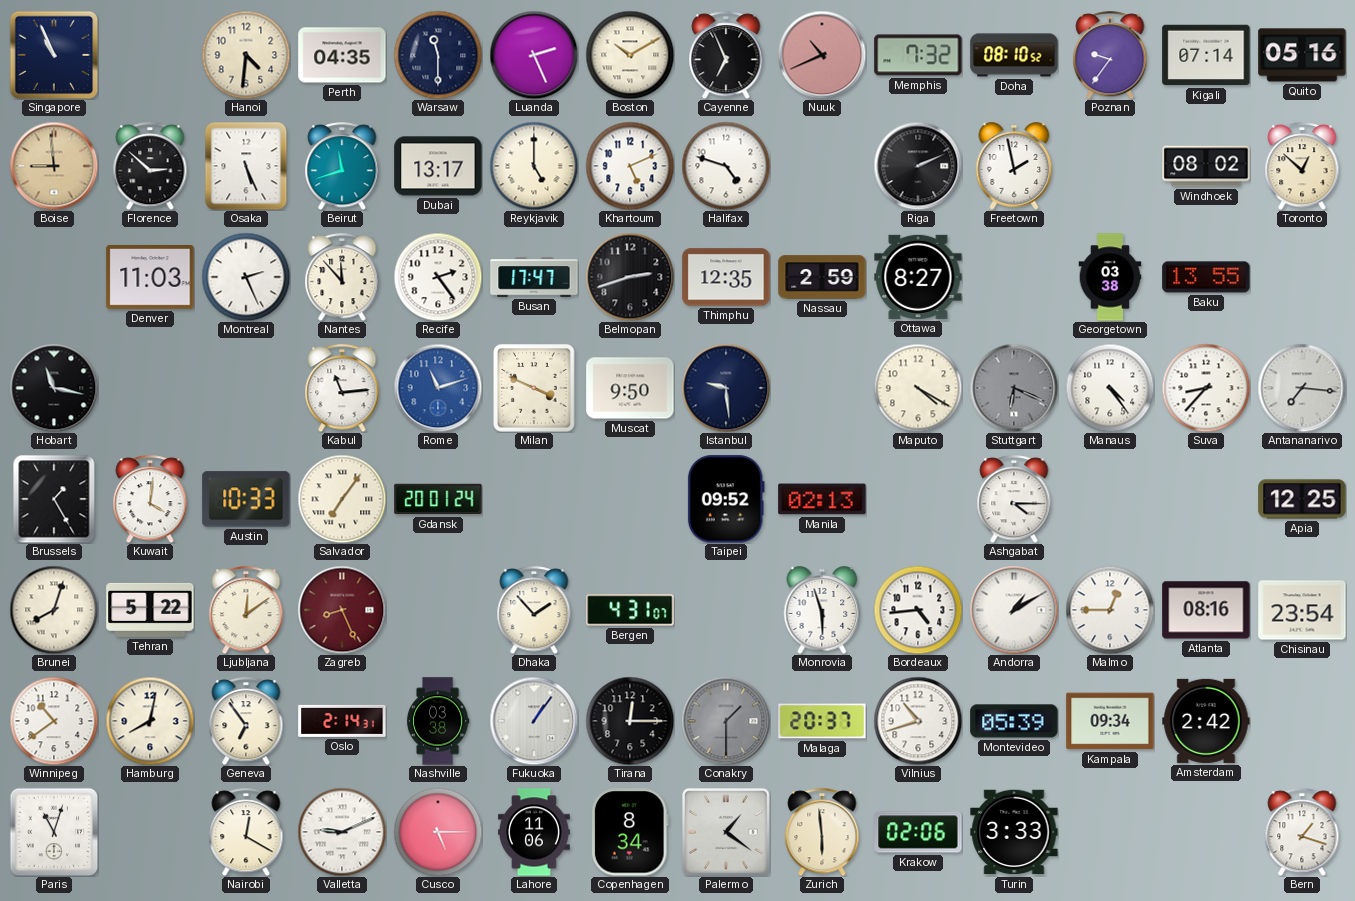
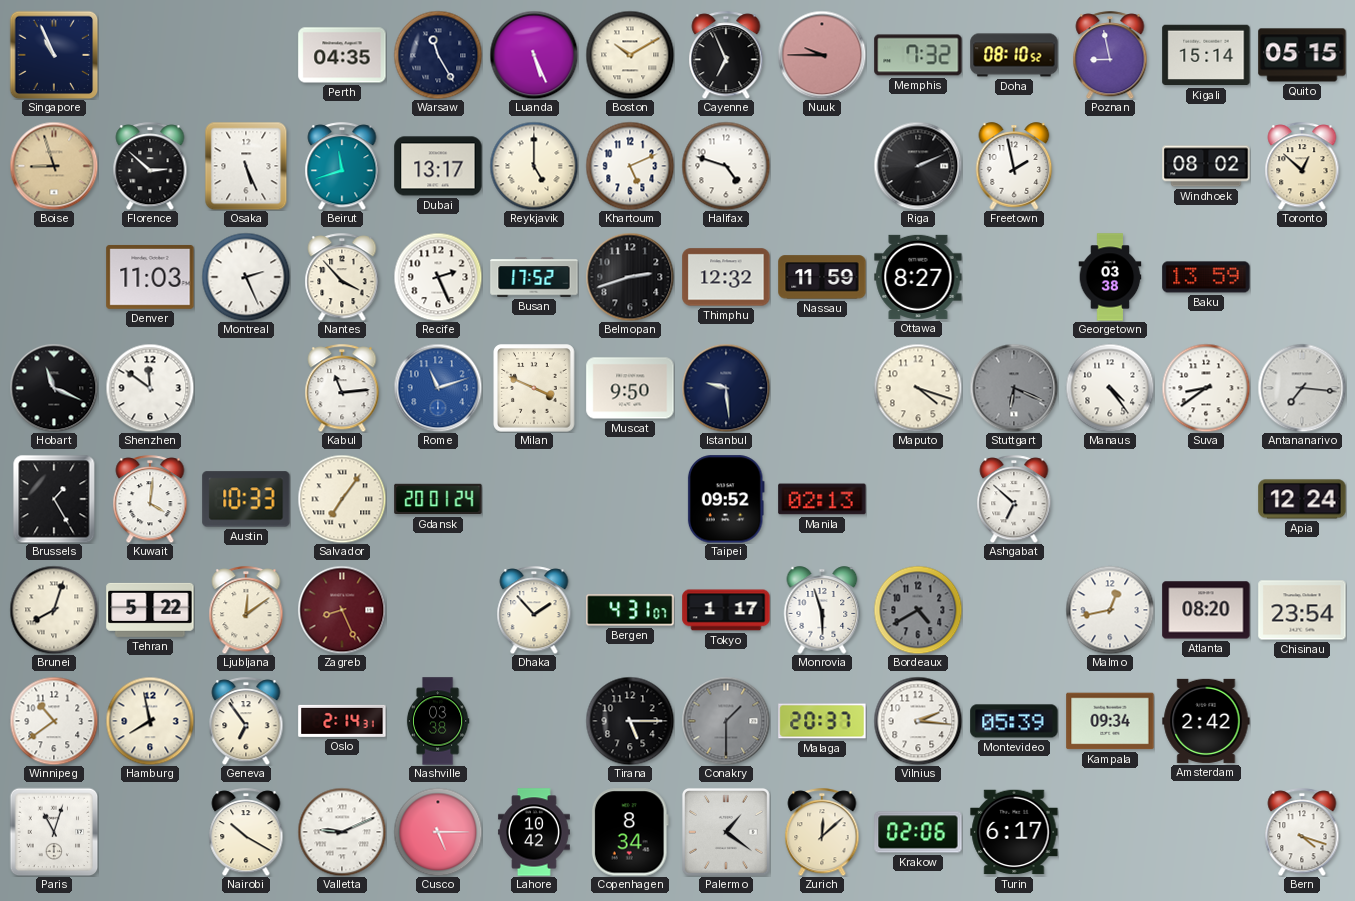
Hanoi: 4:31 -> none
Warsaw: 11:30 -> 11:25
Luanda: 2:26 -> 5:26
Nuuk: 10:41 -> 9:45
Poznan: 9:36 -> 8:58
Kigali: 07:14 -> 15:14
Quito: 05:16 -> 05:15
Boise: 8:59 -> 8:57
Nantes: 11:53 -> 3:53
Recife: 2:24 -> 2:26
Busan: 17:47 -> 17:52
Thimphu: 12:35 -> 12:32
Nassau: 2:59 -> 11:59
Baku: 13:55 -> 13:59
Hobart: 11:17 -> 11:19
Shenzhen: none -> 11:51
Maputo: 4:20 -> 4:18
Suva: 8:37 -> 8:39
Ashgabat: 4:15 -> 6:52
Apia: 12:25 -> 12:24
Tokyo: none -> 1:17
Bordeaux: 4:44 -> 4:40
Bordeaux dial: white -> grey
Andorra: 1:10 -> none
Malmo: 12:45 -> 12:43
Atlanta: 08:16 -> 08:20
Hamburg: 8:02 -> 7:58
Fukuoka: 1:06 -> none
Tirana: 12:15 -> 5:15
Vilnius: 10:42 -> 2:16
Nairobi: 12:20 -> 10:20
Lahore: 11:06 -> 10:42
Zurich: 5:59 -> 12:08
Turin: 3:33 -> 6:17
Bern: 1:18 -> 4:18
